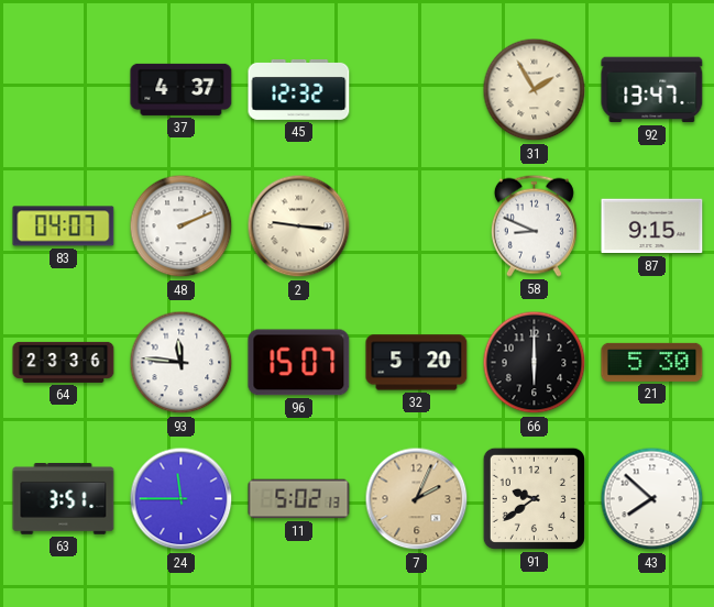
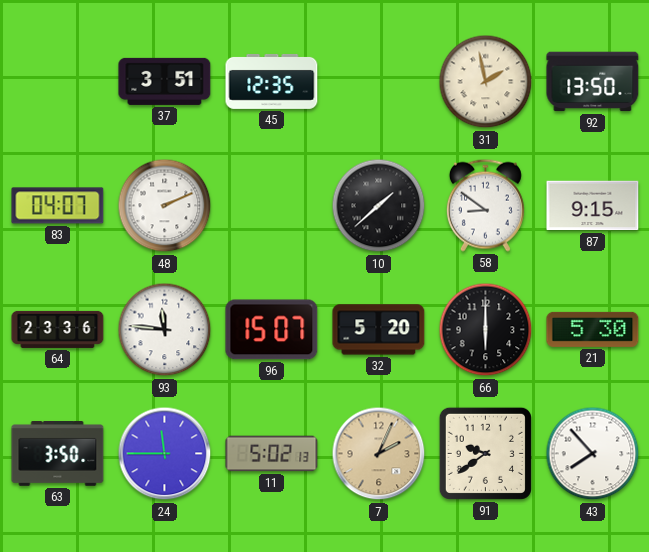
37: 4:37 -> 3:51
45: 12:32 -> 12:35
31: 1:55 -> 1:58
92: 13:47 -> 13:50
2: 9:16 -> none
10: none -> 1:38
58: 8:49 -> 8:51
63: 3:51 -> 3:50
43: 7:52 -> 7:53
